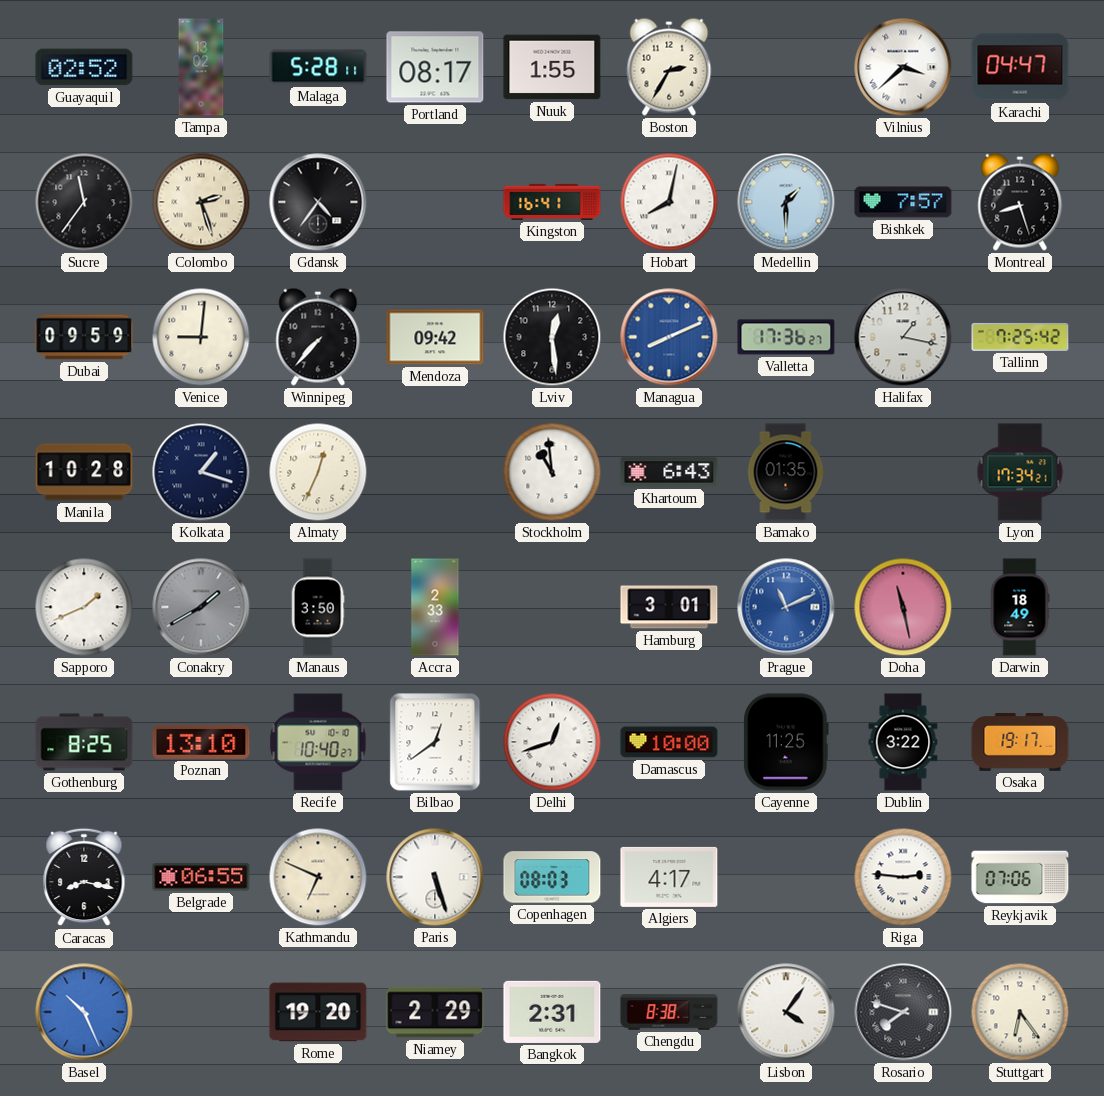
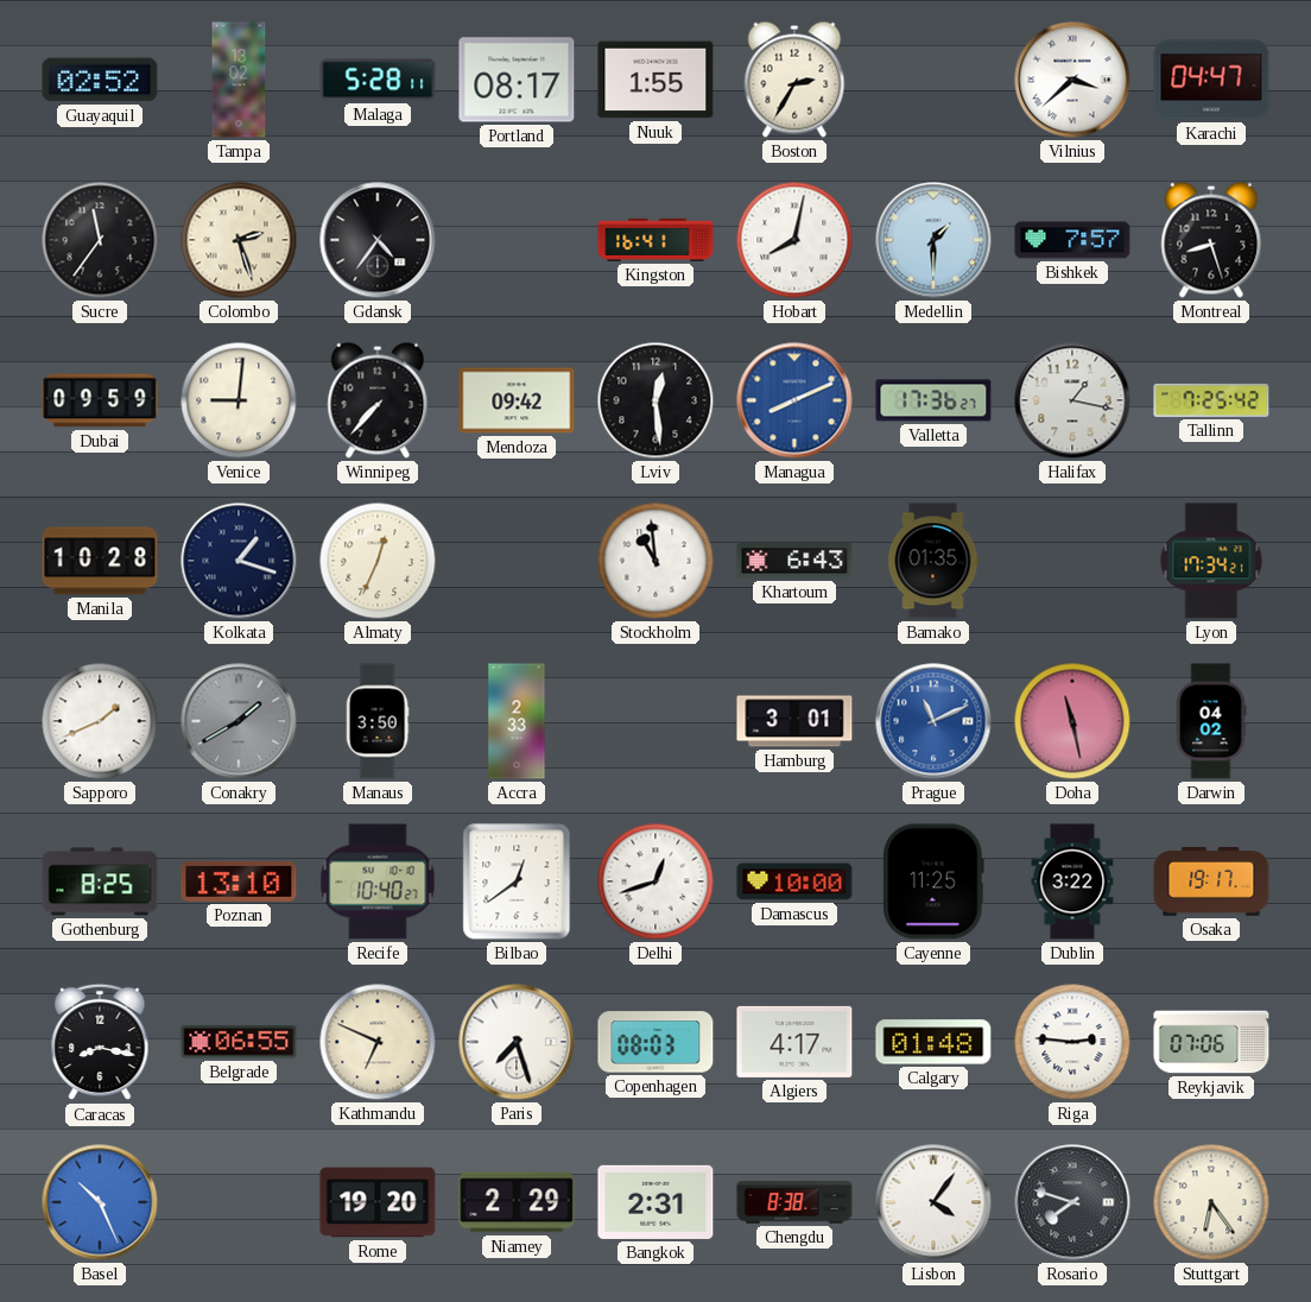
Darwin: 18:49 -> 04:02
Paris: 5:27 -> 7:27
Calgary: none -> 01:48
